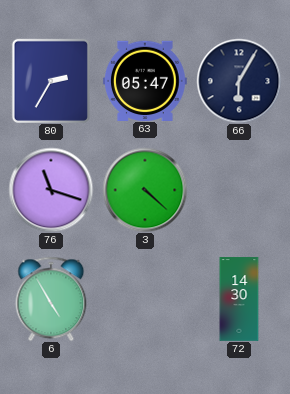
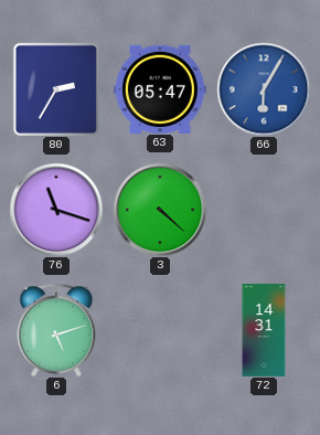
66 dial: navy -> blue
6: 4:55 -> 5:12
72: 14:30 -> 14:31
